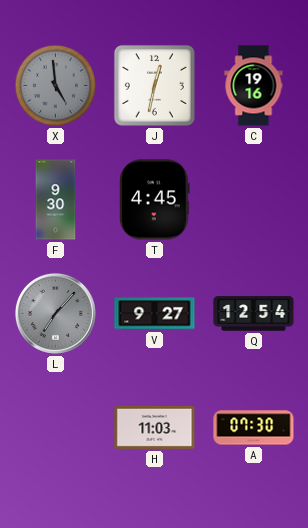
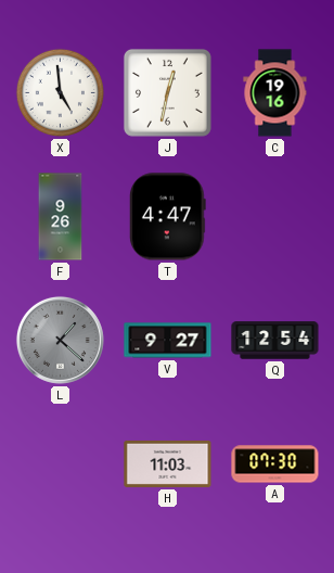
X dial: grey -> white
F: 9:30 -> 9:26
T: 4:45 -> 4:47
L: 7:07 -> 1:22
